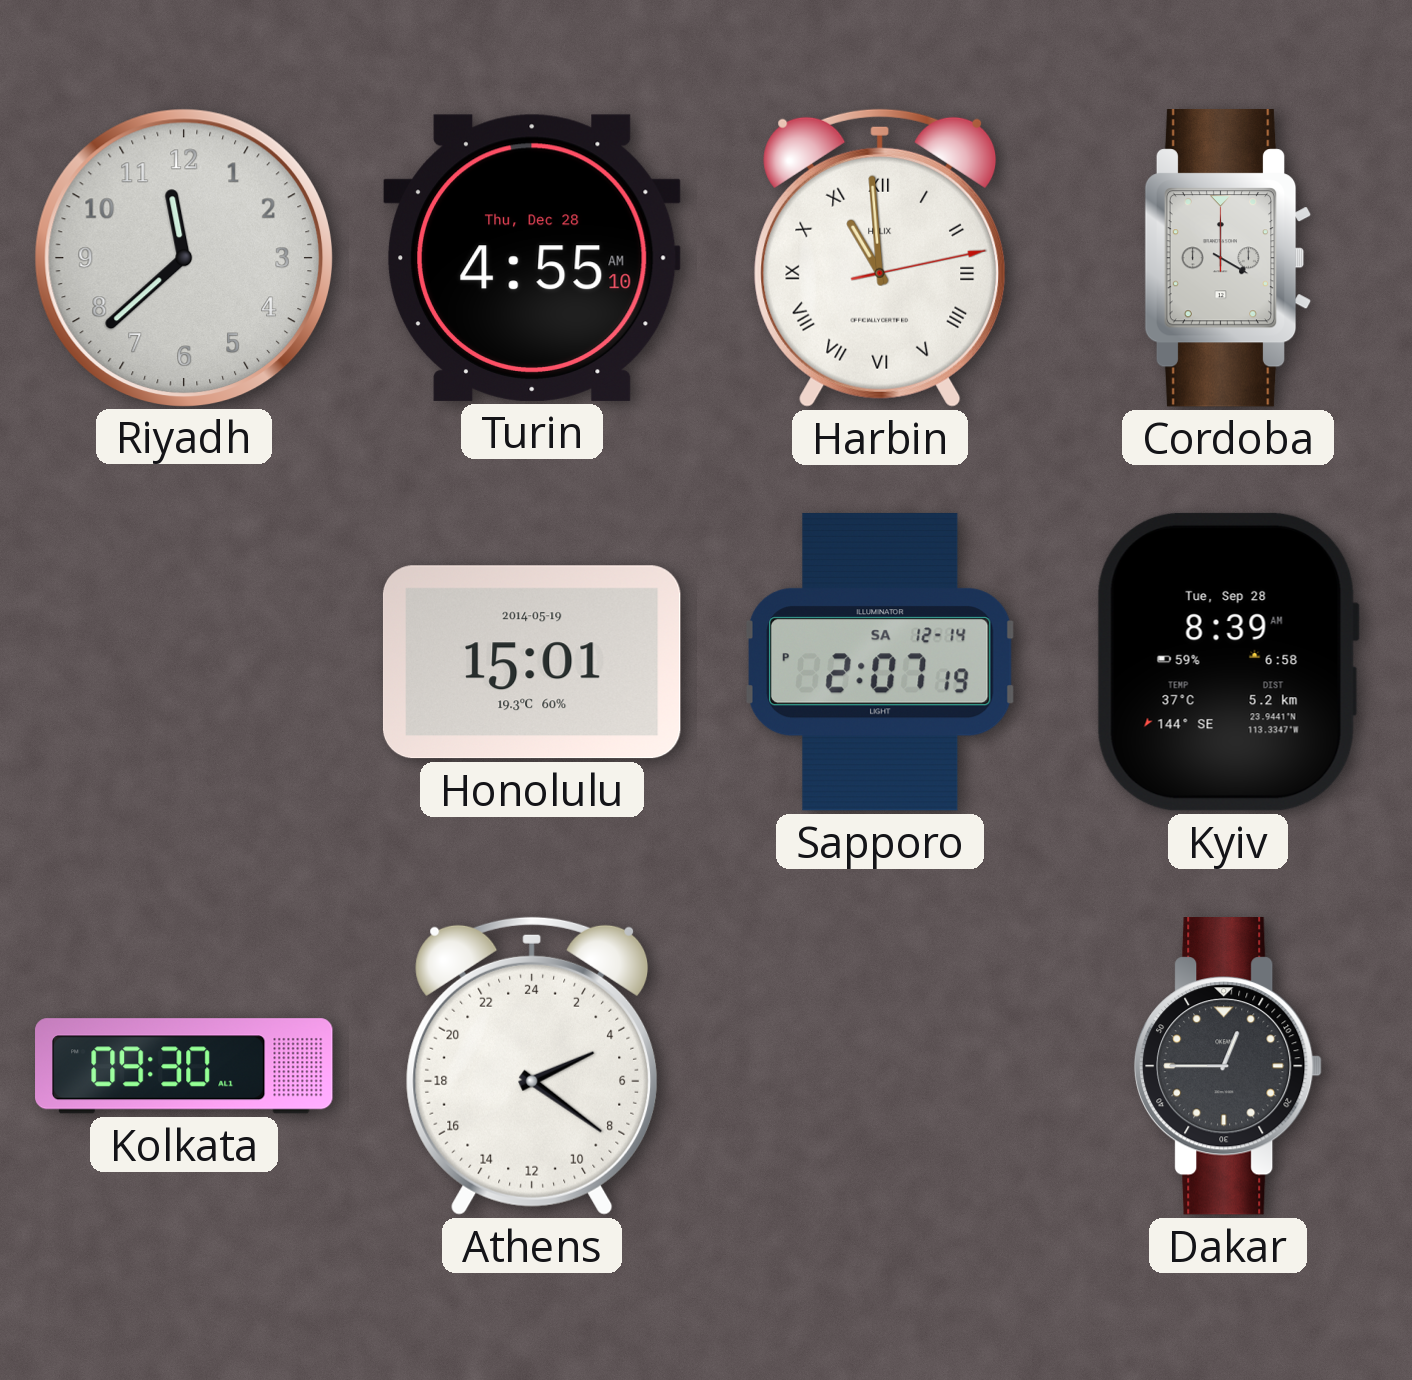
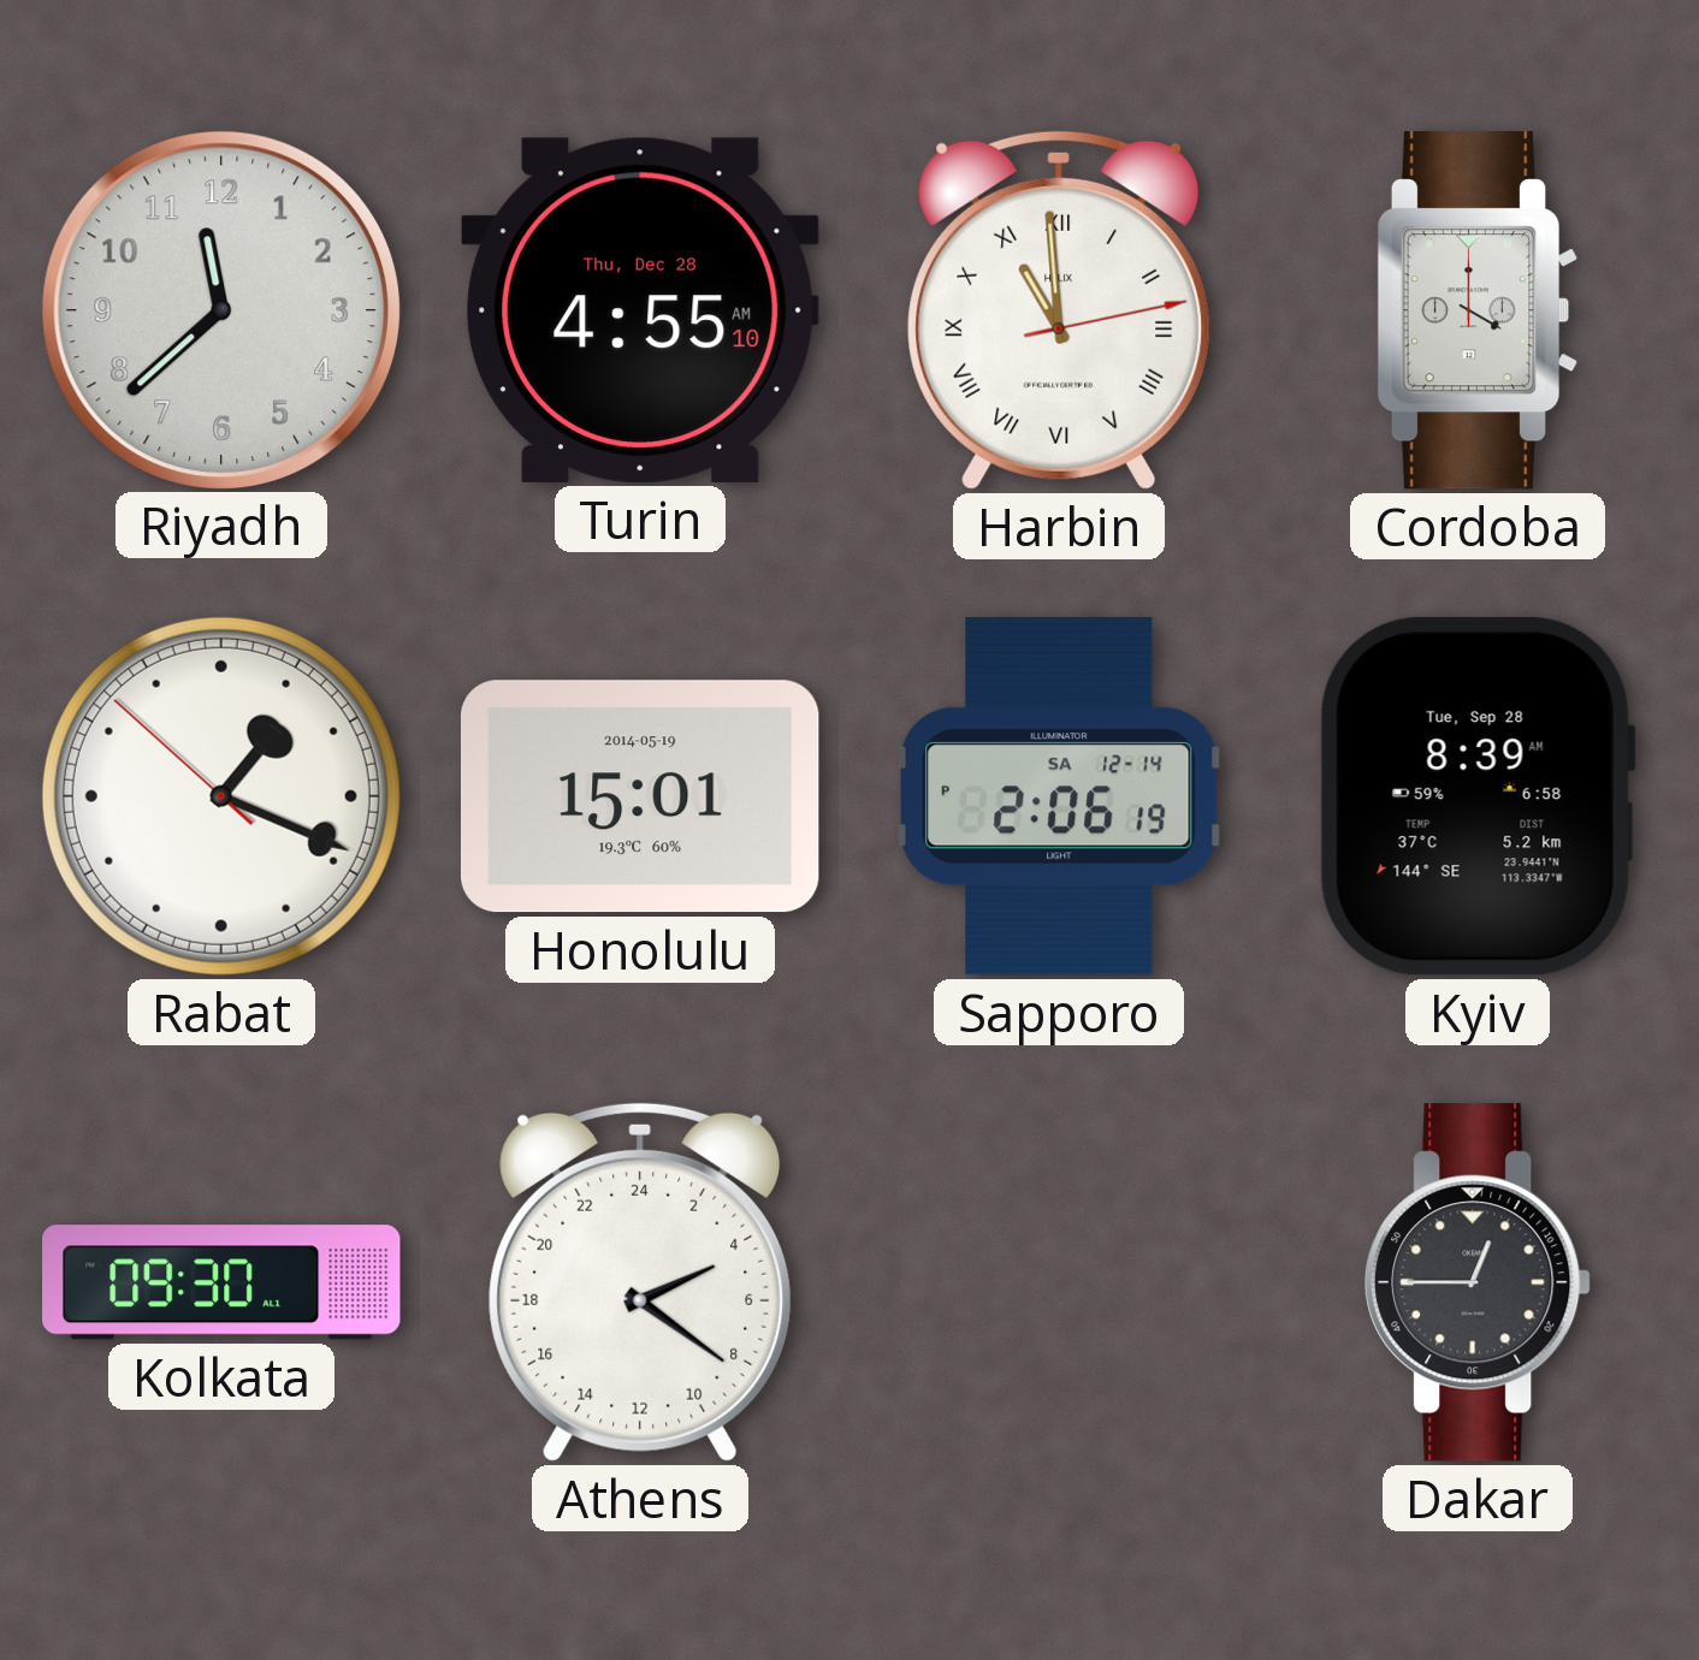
Rabat: none -> 1:18
Sapporo: 2:07 -> 2:06
